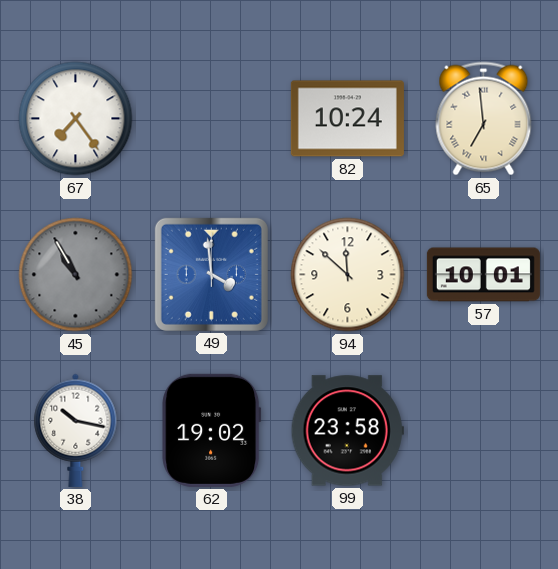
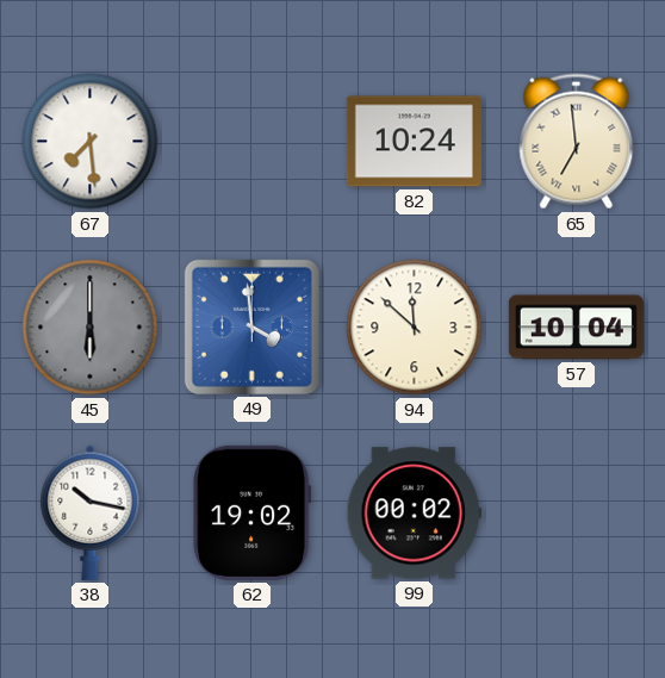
67: 7:24 -> 7:29
45: 10:55 -> 6:00
57: 10:01 -> 10:04
99: 23:58 -> 00:02
